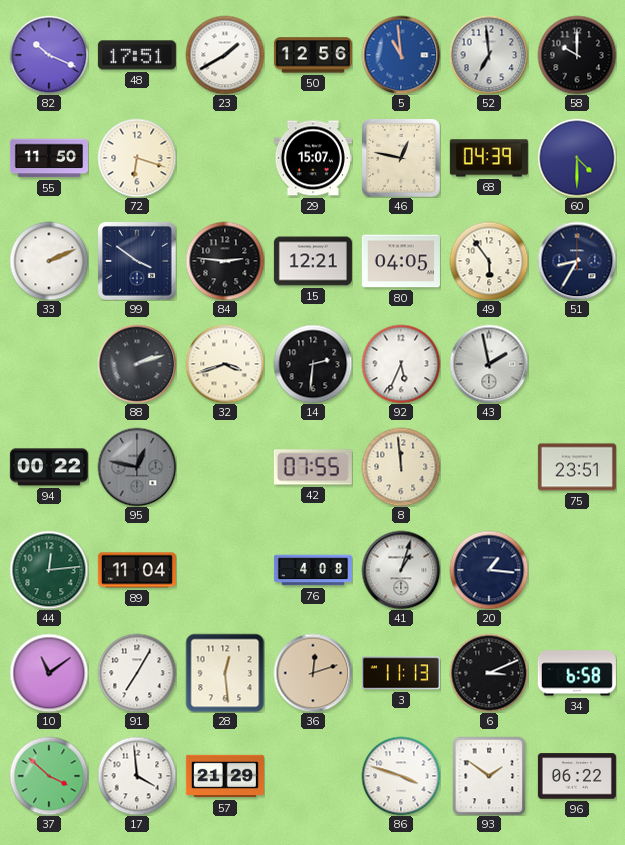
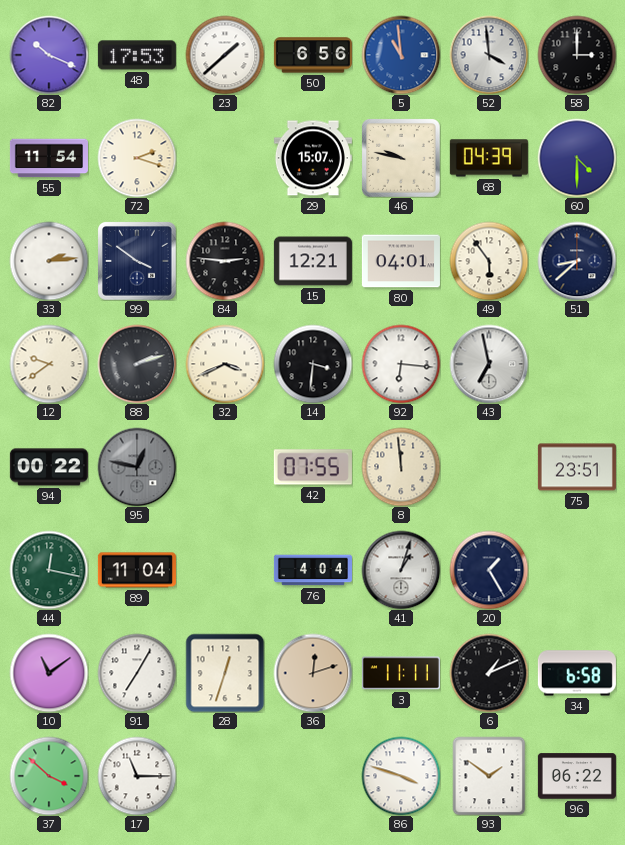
48: 17:51 -> 17:53
23: 1:40 -> 1:38
50: 12:56 -> 6:56
52: 6:59 -> 3:59
58: 10:00 -> 3:00
55: 11:50 -> 11:54
72: 6:18 -> 2:18
46: 12:47 -> 9:47
33: 2:11 -> 2:14
80: 04:05 -> 04:01
51: 8:35 -> 8:38
12: none -> 9:39
32: 3:42 -> 3:41
14: 2:31 -> 3:31
92: 5:34 -> 6:16
43: 1:58 -> 6:58
44: 12:14 -> 12:17
76: 4:08 -> 4:04
20: 1:16 -> 1:25
28: 12:29 -> 12:33
3: 11:13 -> 11:11
6: 3:11 -> 1:11
17: 3:59 -> 11:15
57: 21:29 -> none
